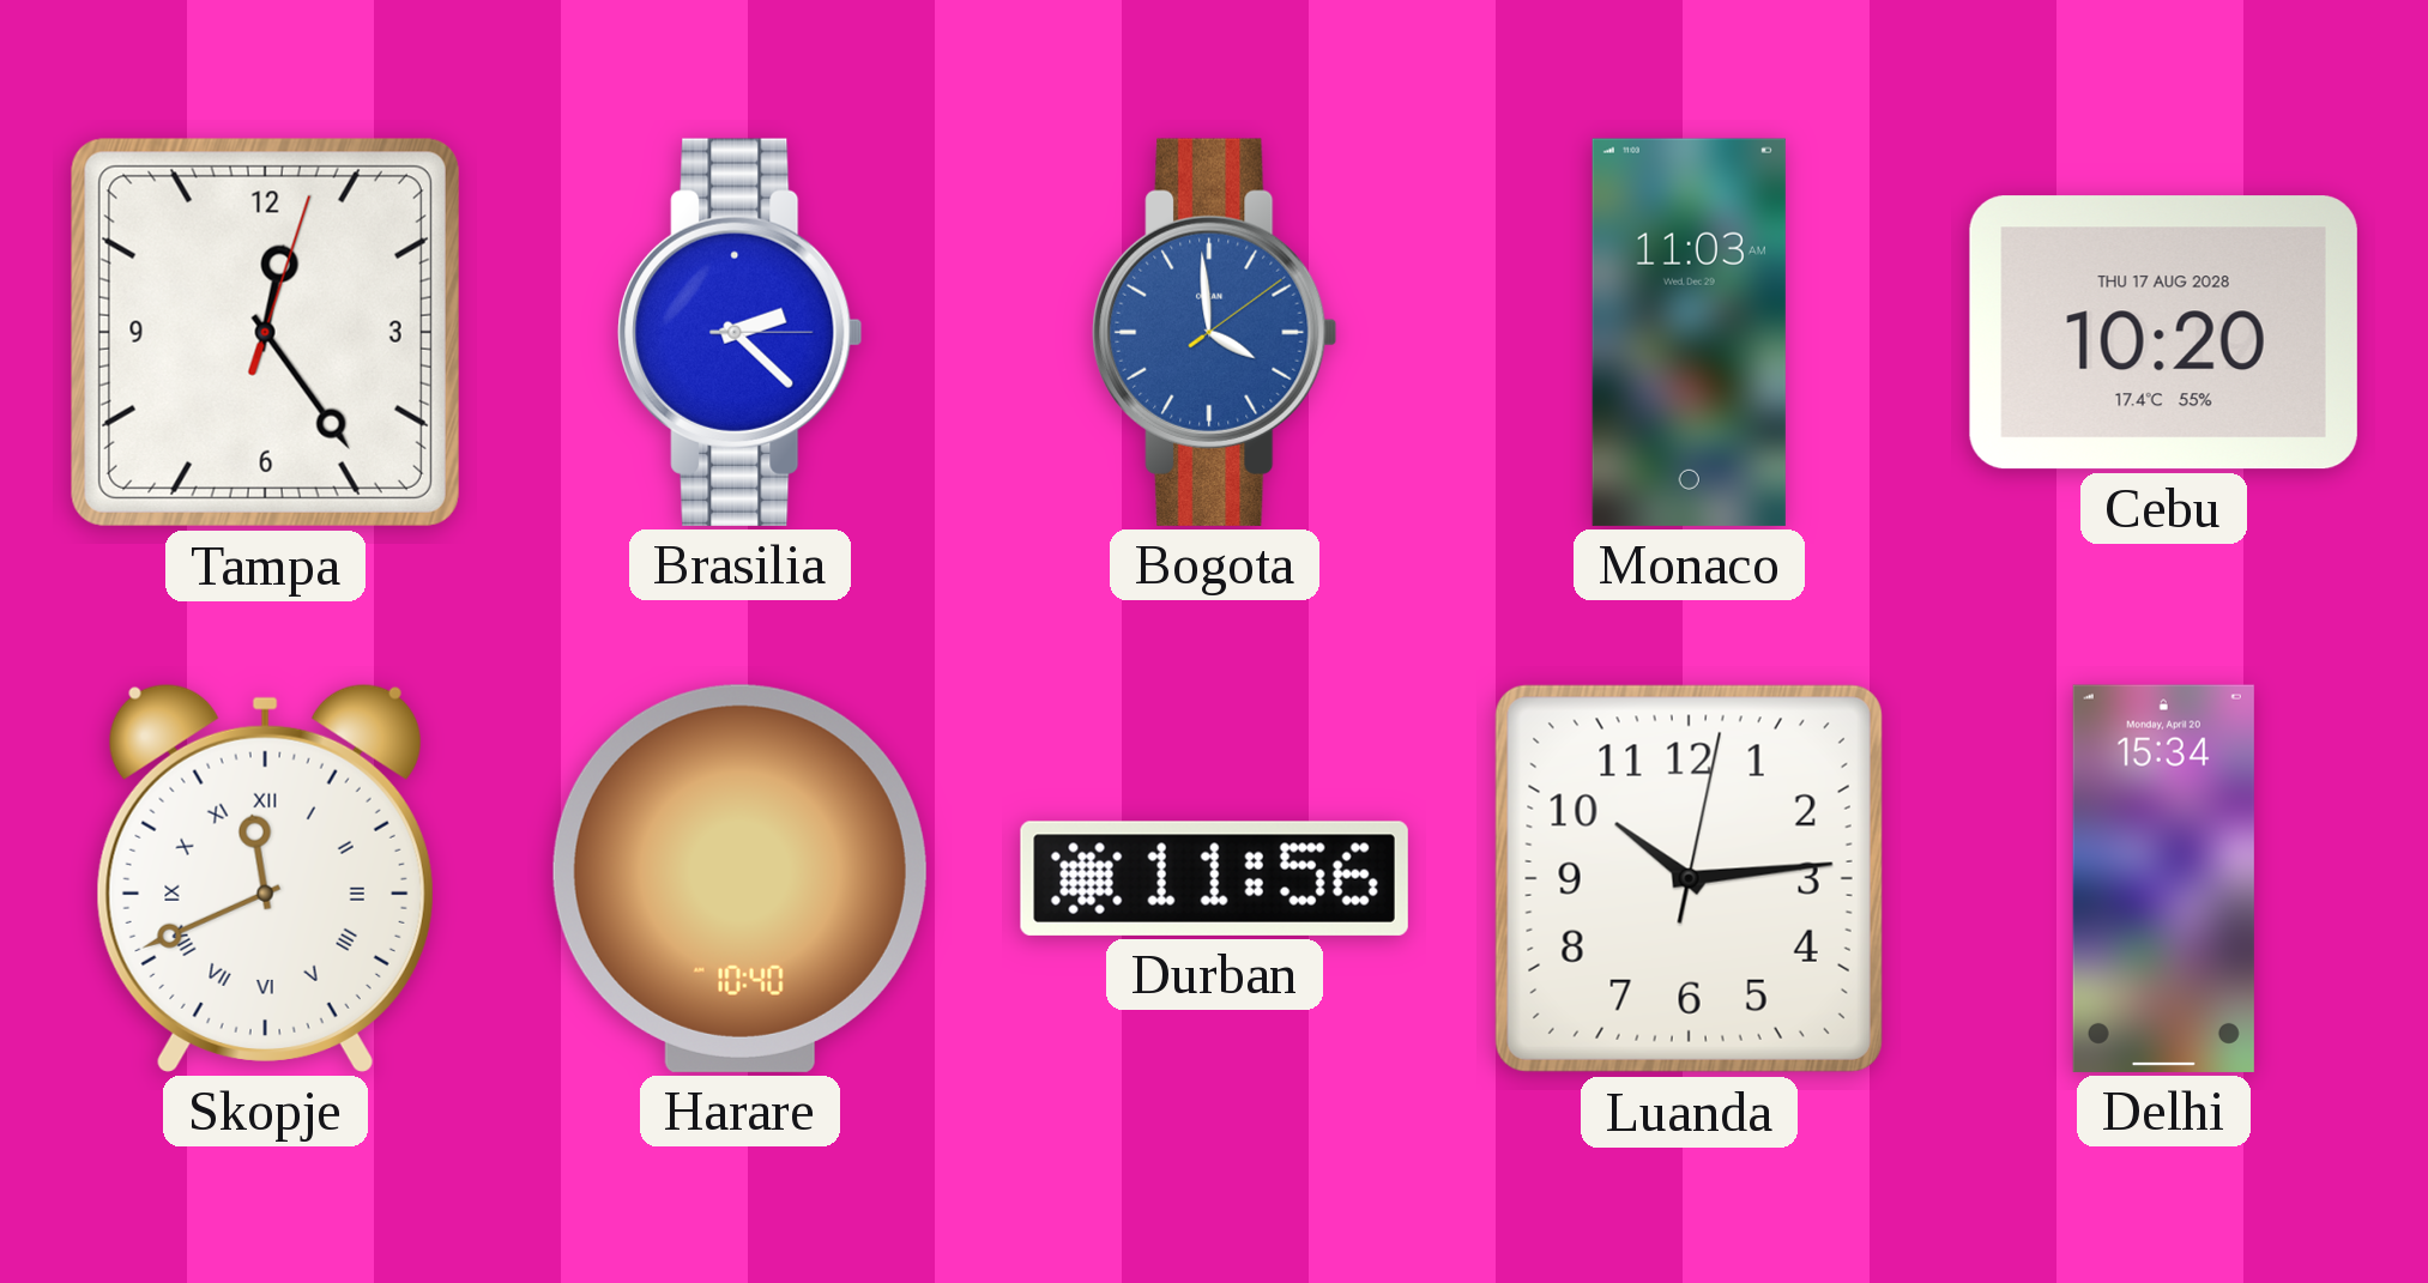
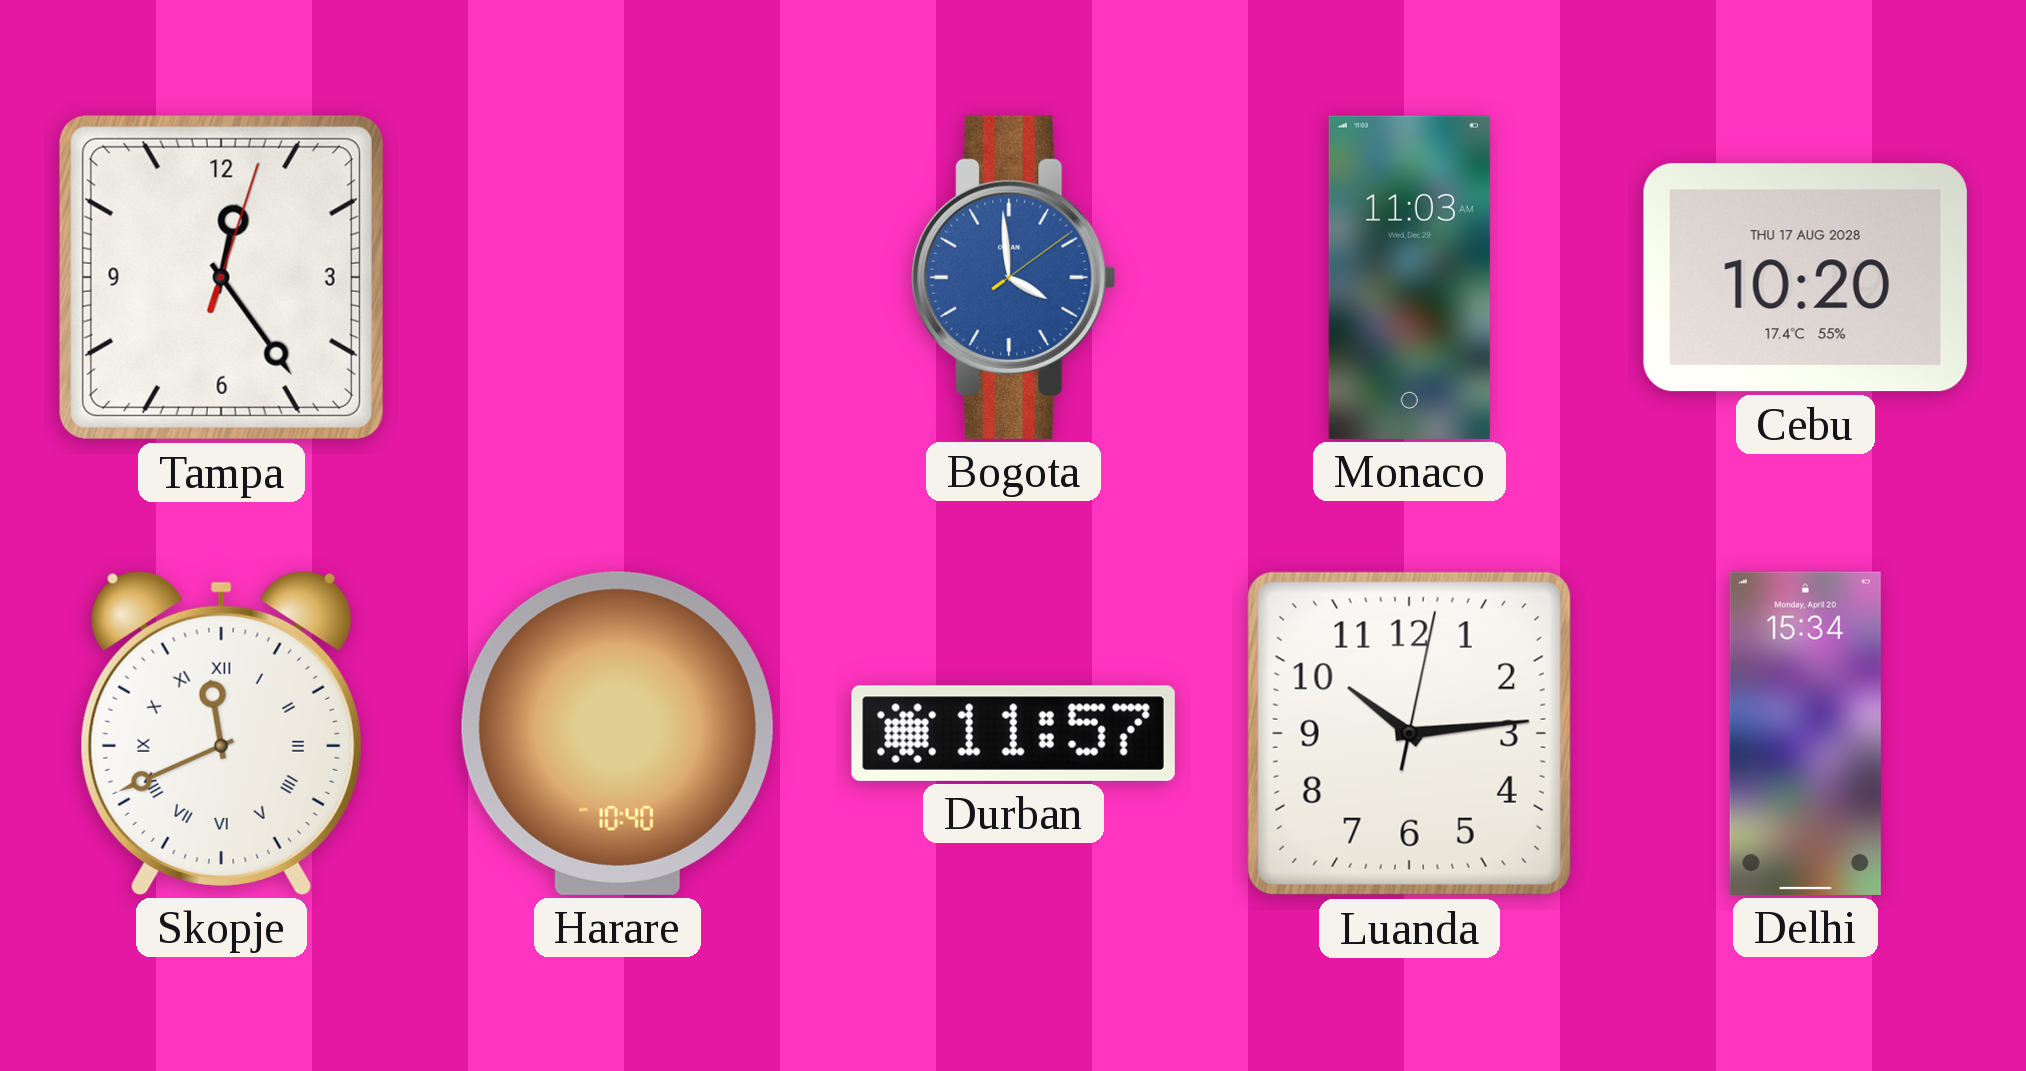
Brasilia: 2:22 -> none
Durban: 11:56 -> 11:57
